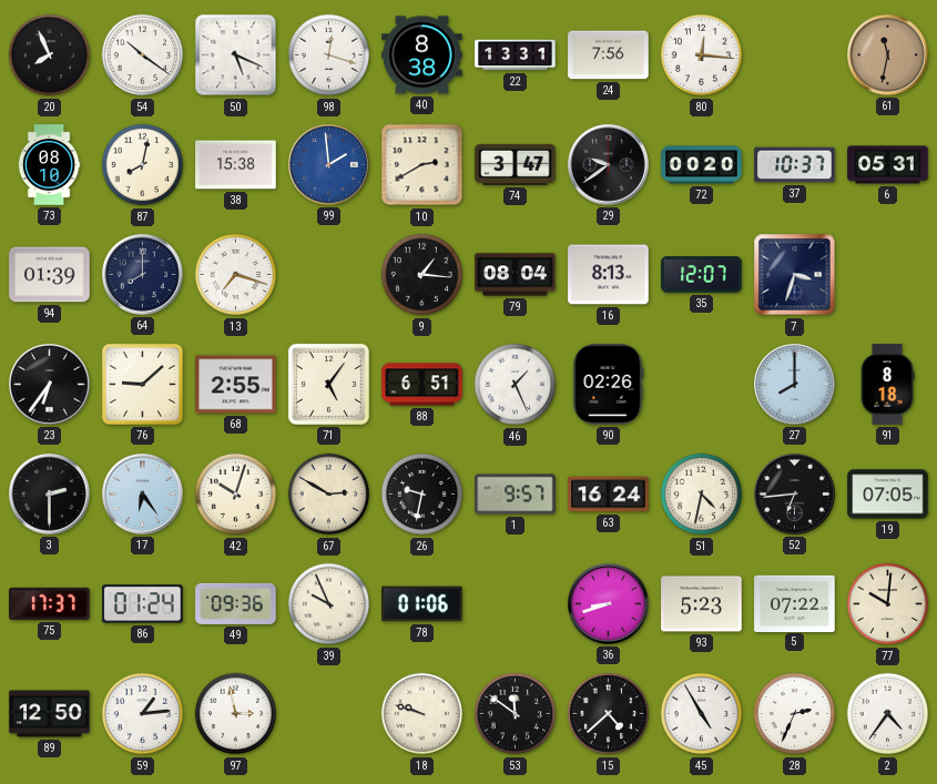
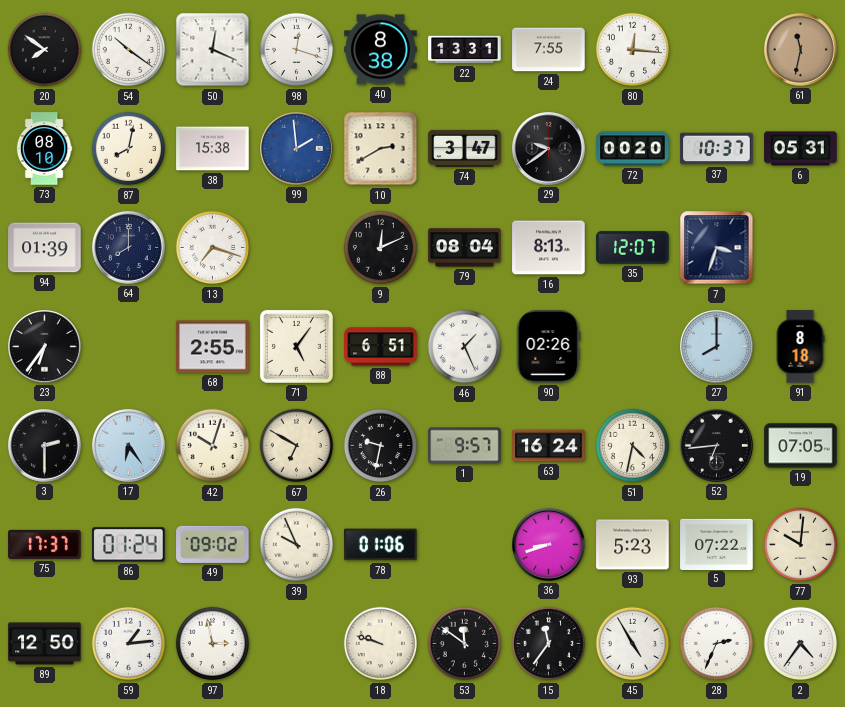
20: 7:56 -> 7:51
50: 5:19 -> 12:19
24: 7:56 -> 7:55
9: 1:16 -> 12:11
76: 9:08 -> none
67: 2:50 -> 6:50
49: 09:36 -> 09:02
15: 4:38 -> 11:36
